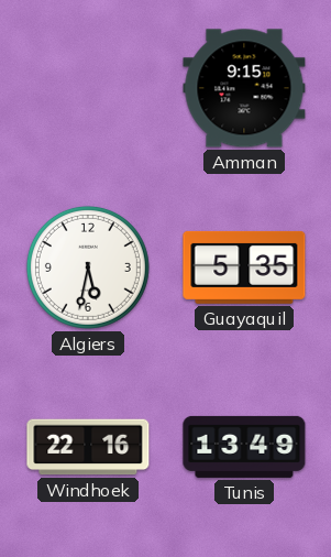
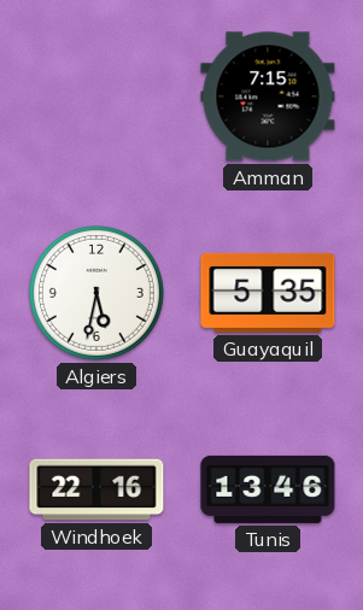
Amman: 9:15 -> 7:15
Tunis: 13:49 -> 13:46
